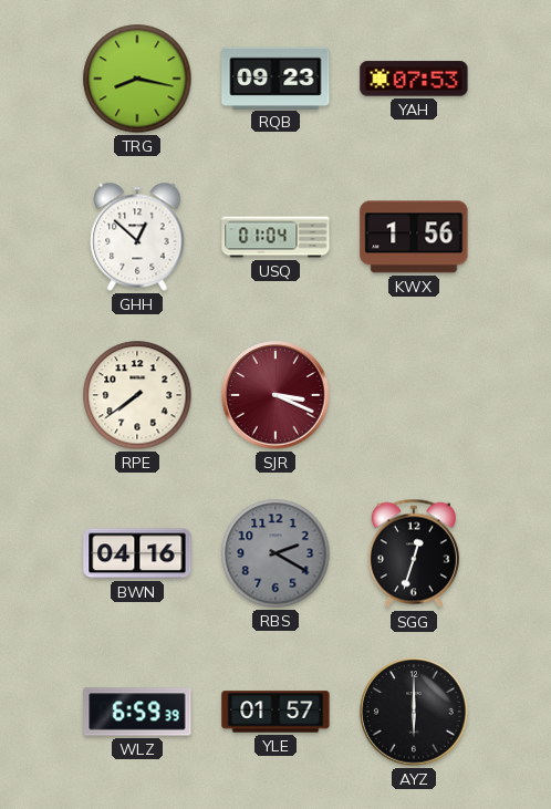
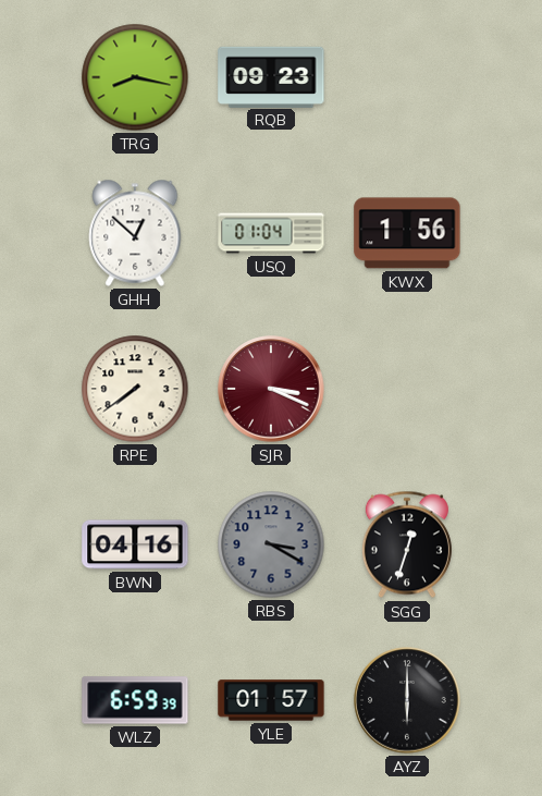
YAH: 07:53 -> none
RBS: 2:20 -> 3:20
